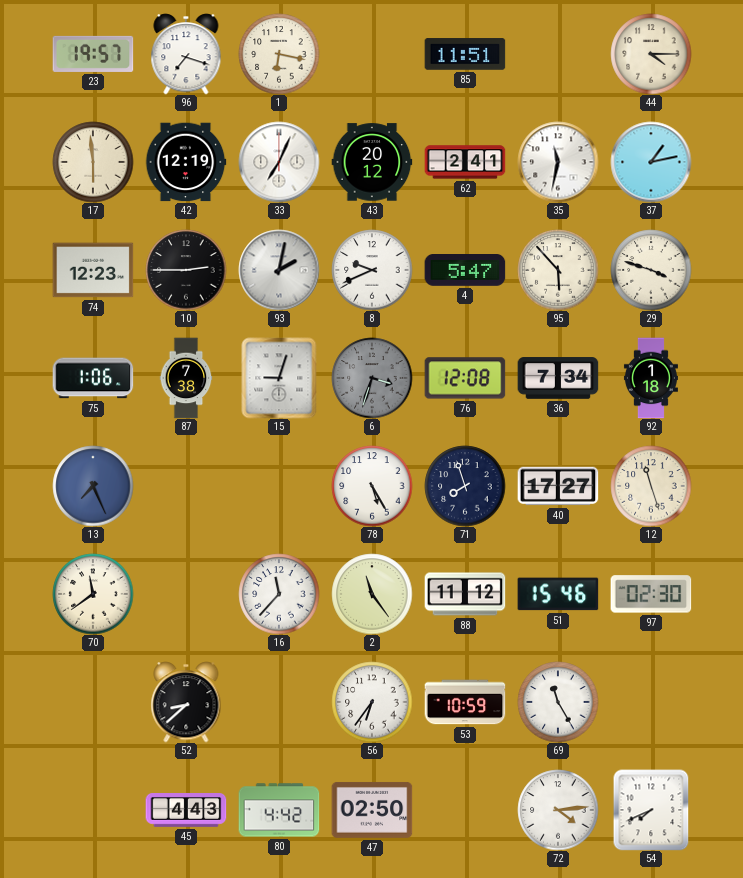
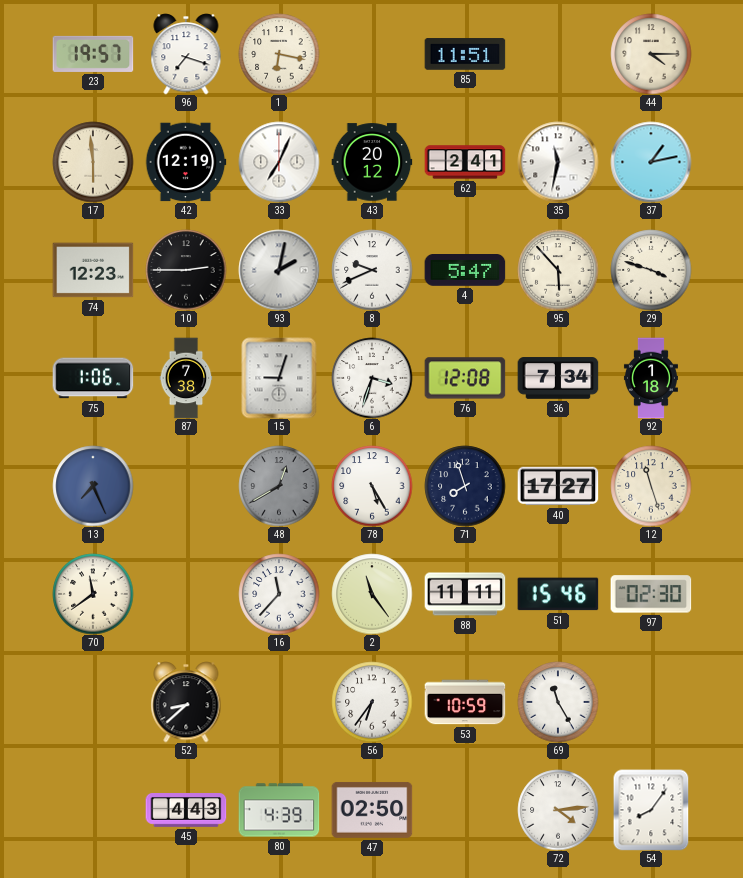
6 dial: grey -> white
48: none -> 12:40
88: 11:12 -> 11:11
80: 4:42 -> 4:39
54: 7:41 -> 8:06
